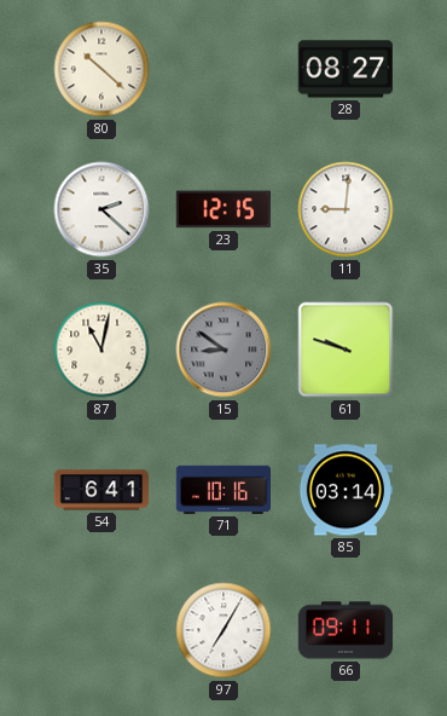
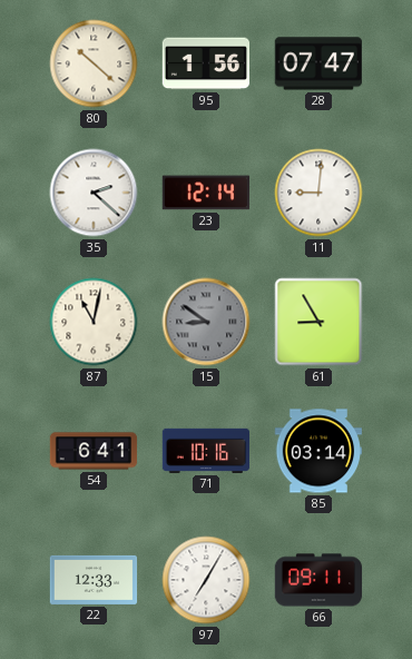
95: none -> 1:56
28: 08:27 -> 07:47
23: 12:15 -> 12:14
61: 9:48 -> 8:55
22: none -> 12:33
